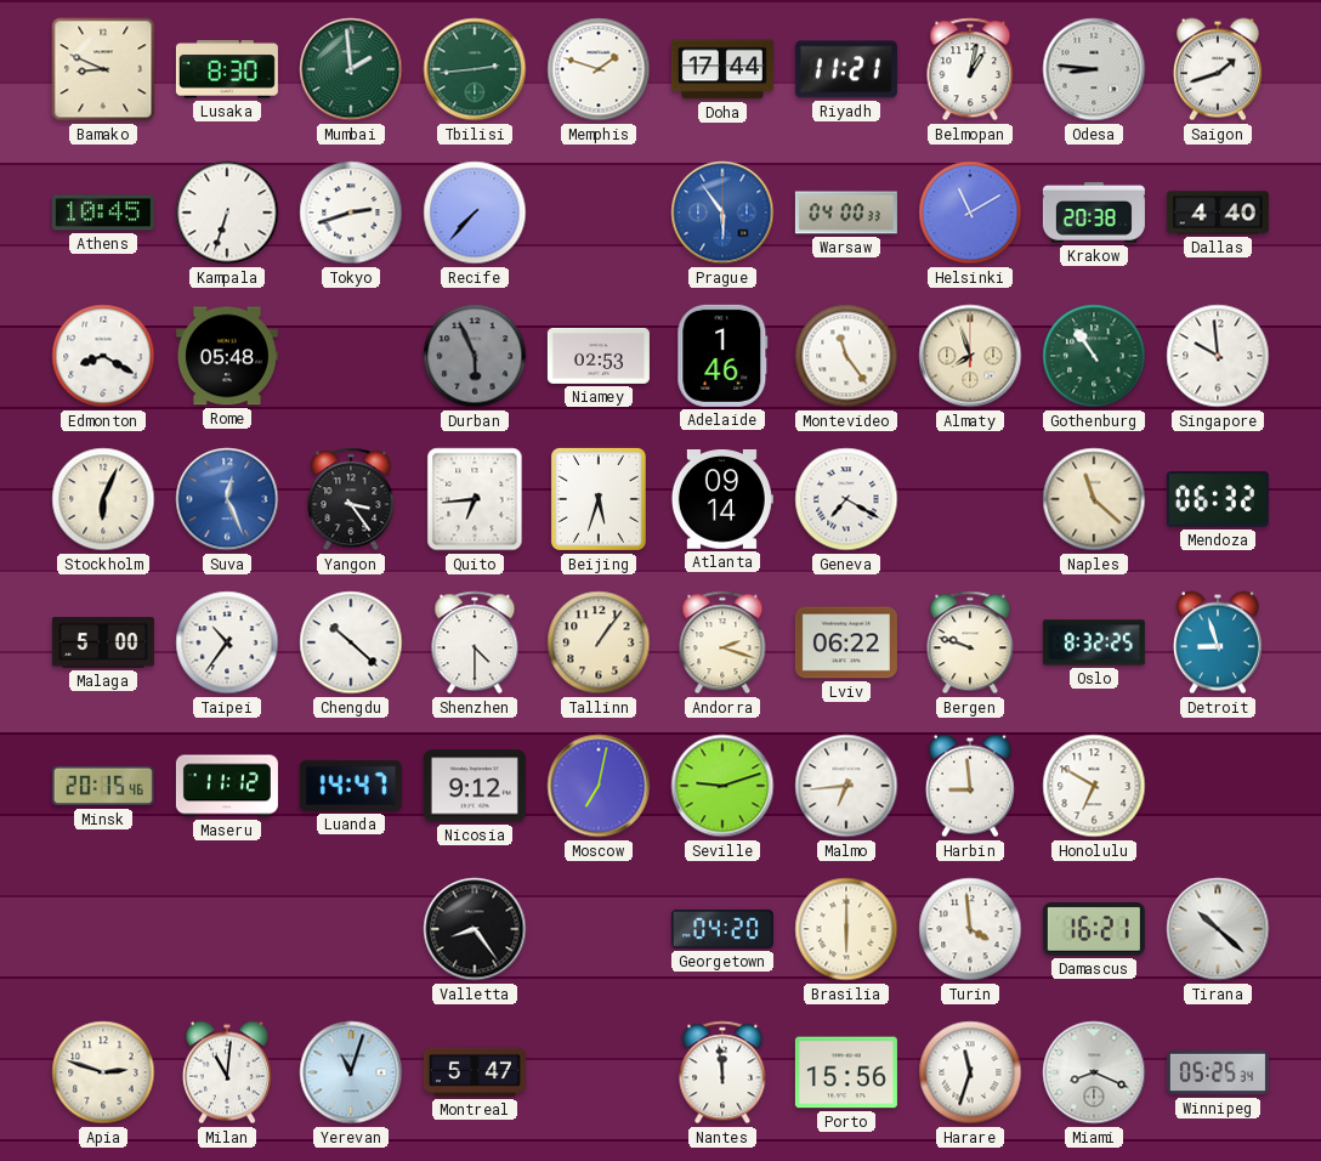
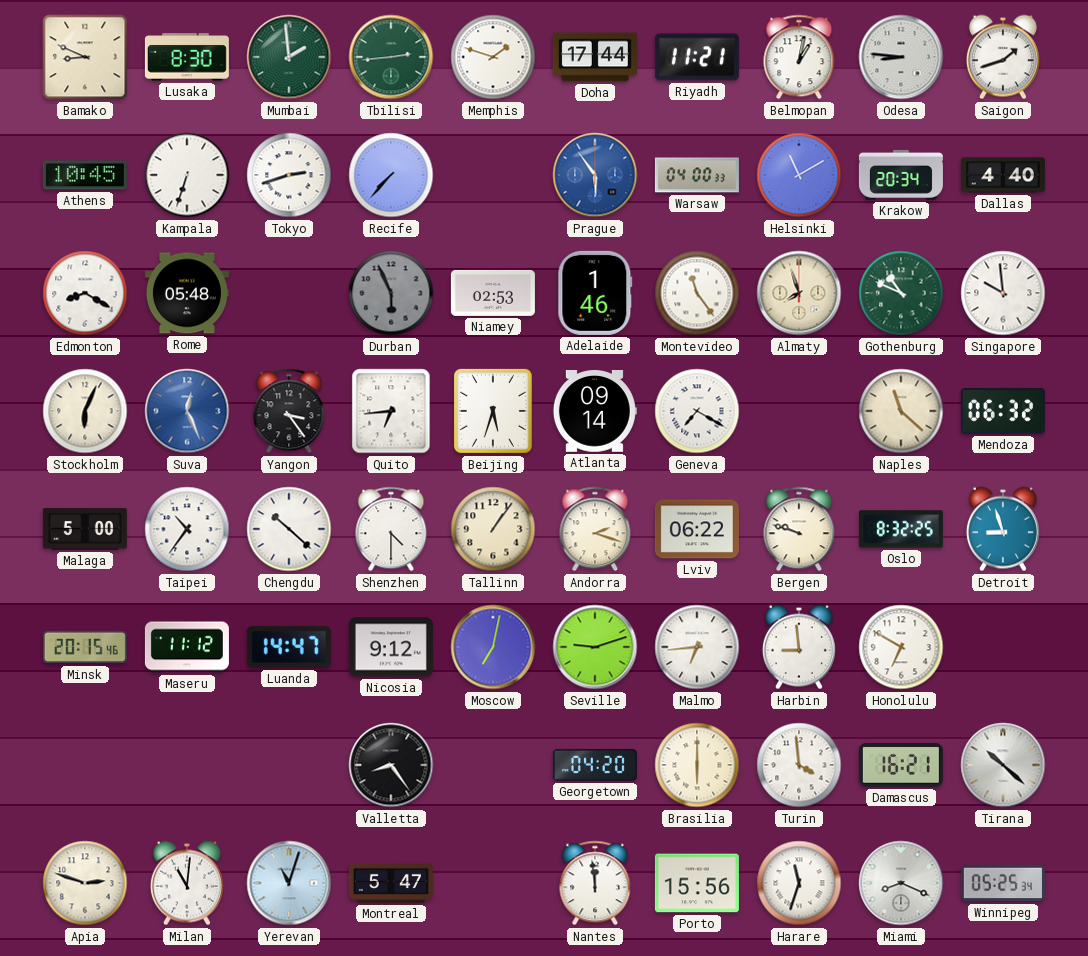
Krakow: 20:38 -> 20:34
Gothenburg: 10:54 -> 10:49
